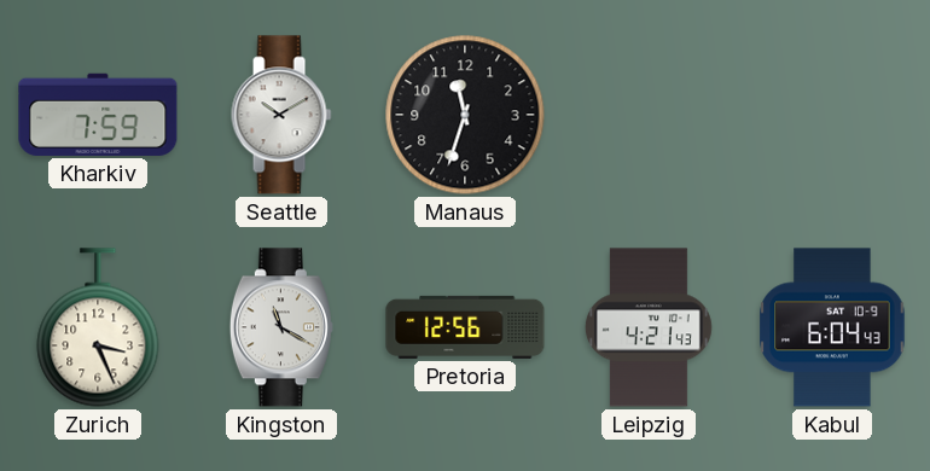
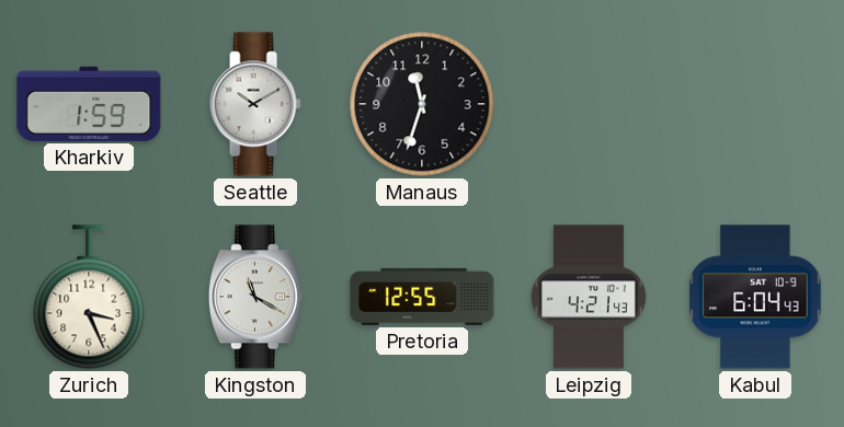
Kharkiv: 7:59 -> 1:59
Pretoria: 12:56 -> 12:55
